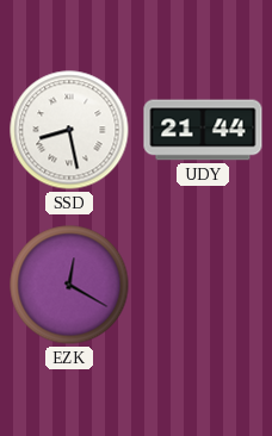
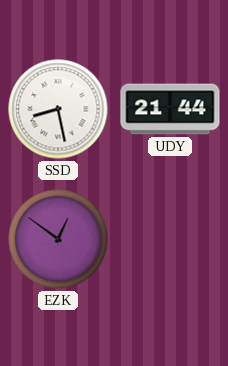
EZK: 12:20 -> 12:51
